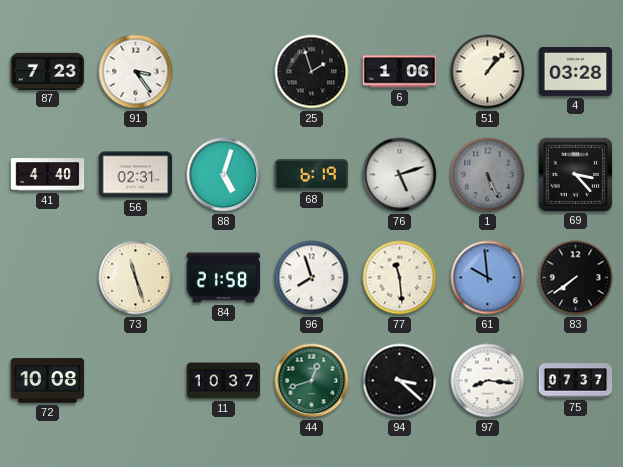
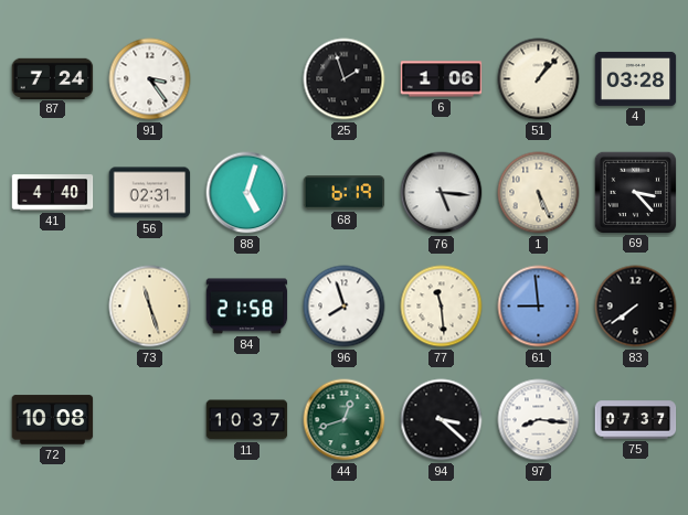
87: 7:23 -> 7:24
76: 5:12 -> 5:16
1 dial: grey -> cream
61: 9:59 -> 8:59
